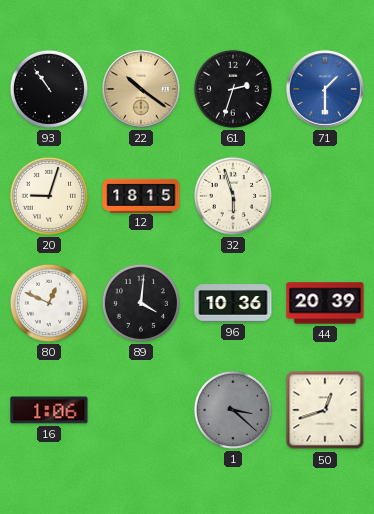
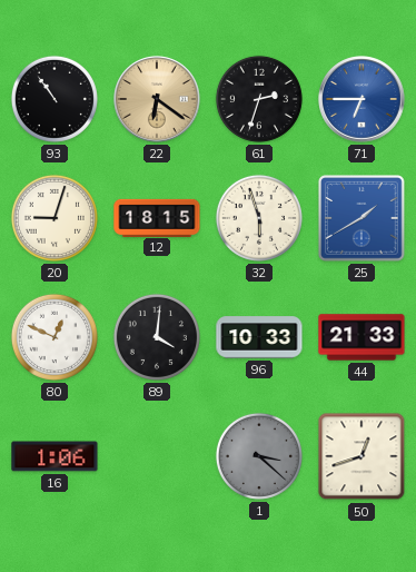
22: 10:21 -> 6:21
71: 1:30 -> 6:45
25: none -> 1:40
96: 10:36 -> 10:33
44: 20:39 -> 21:33
